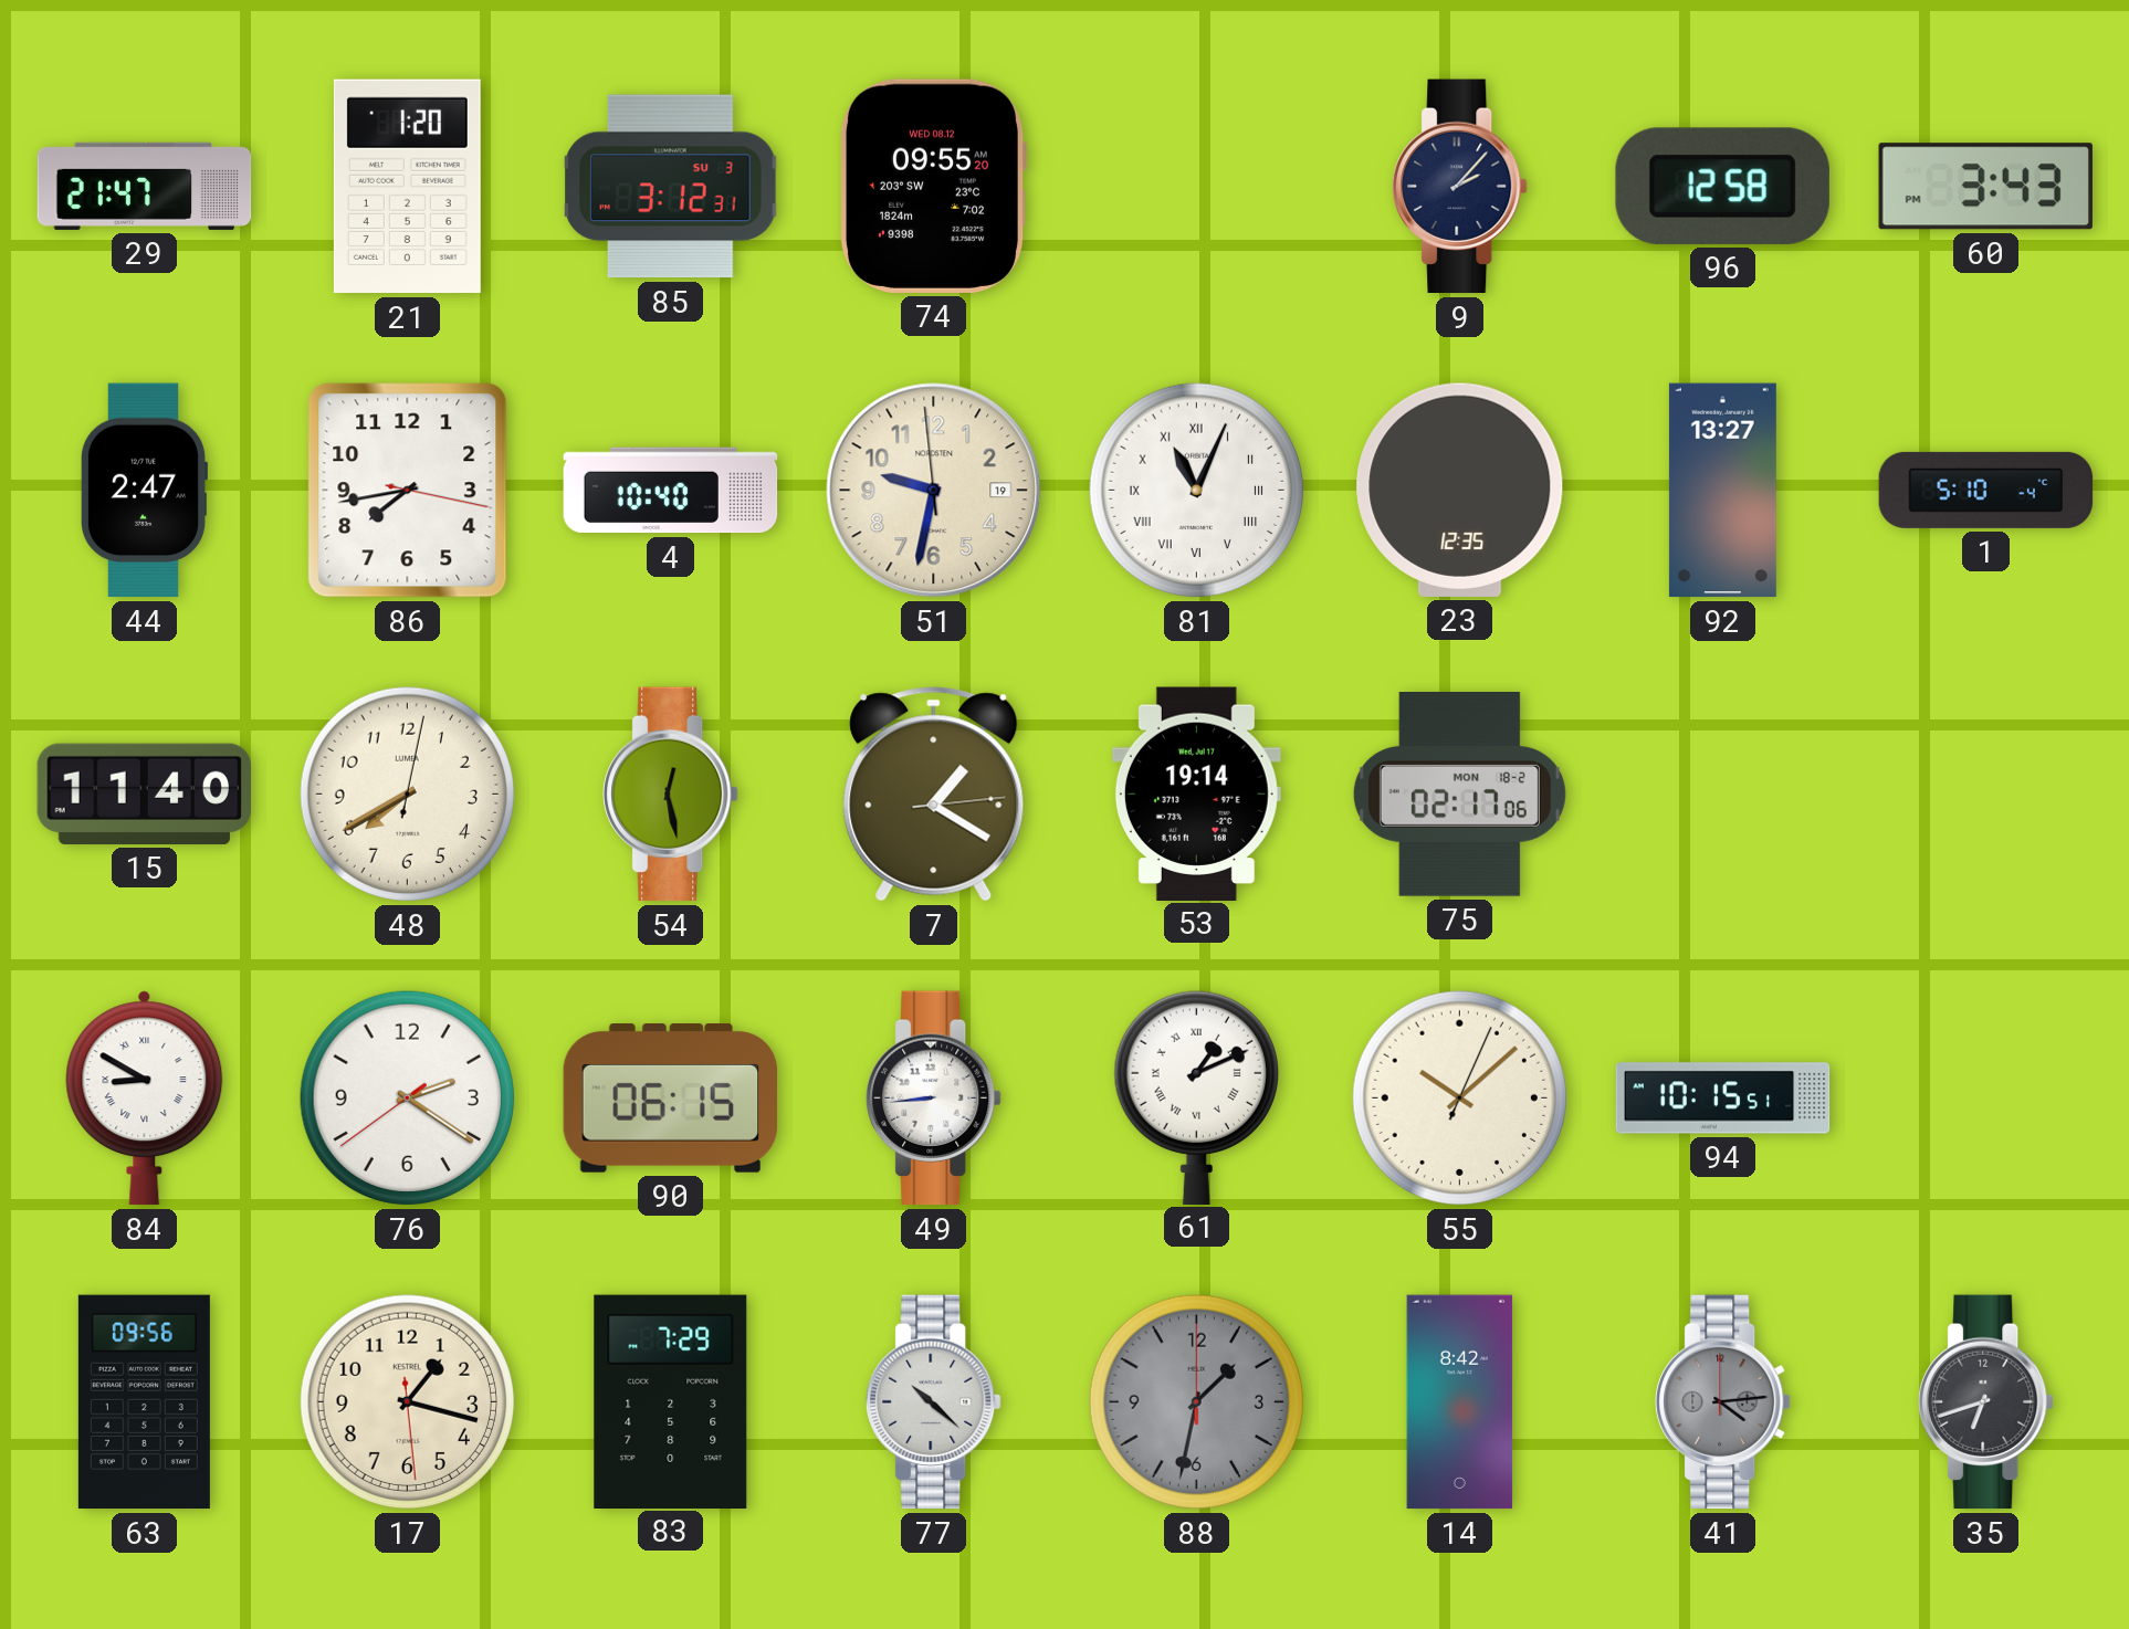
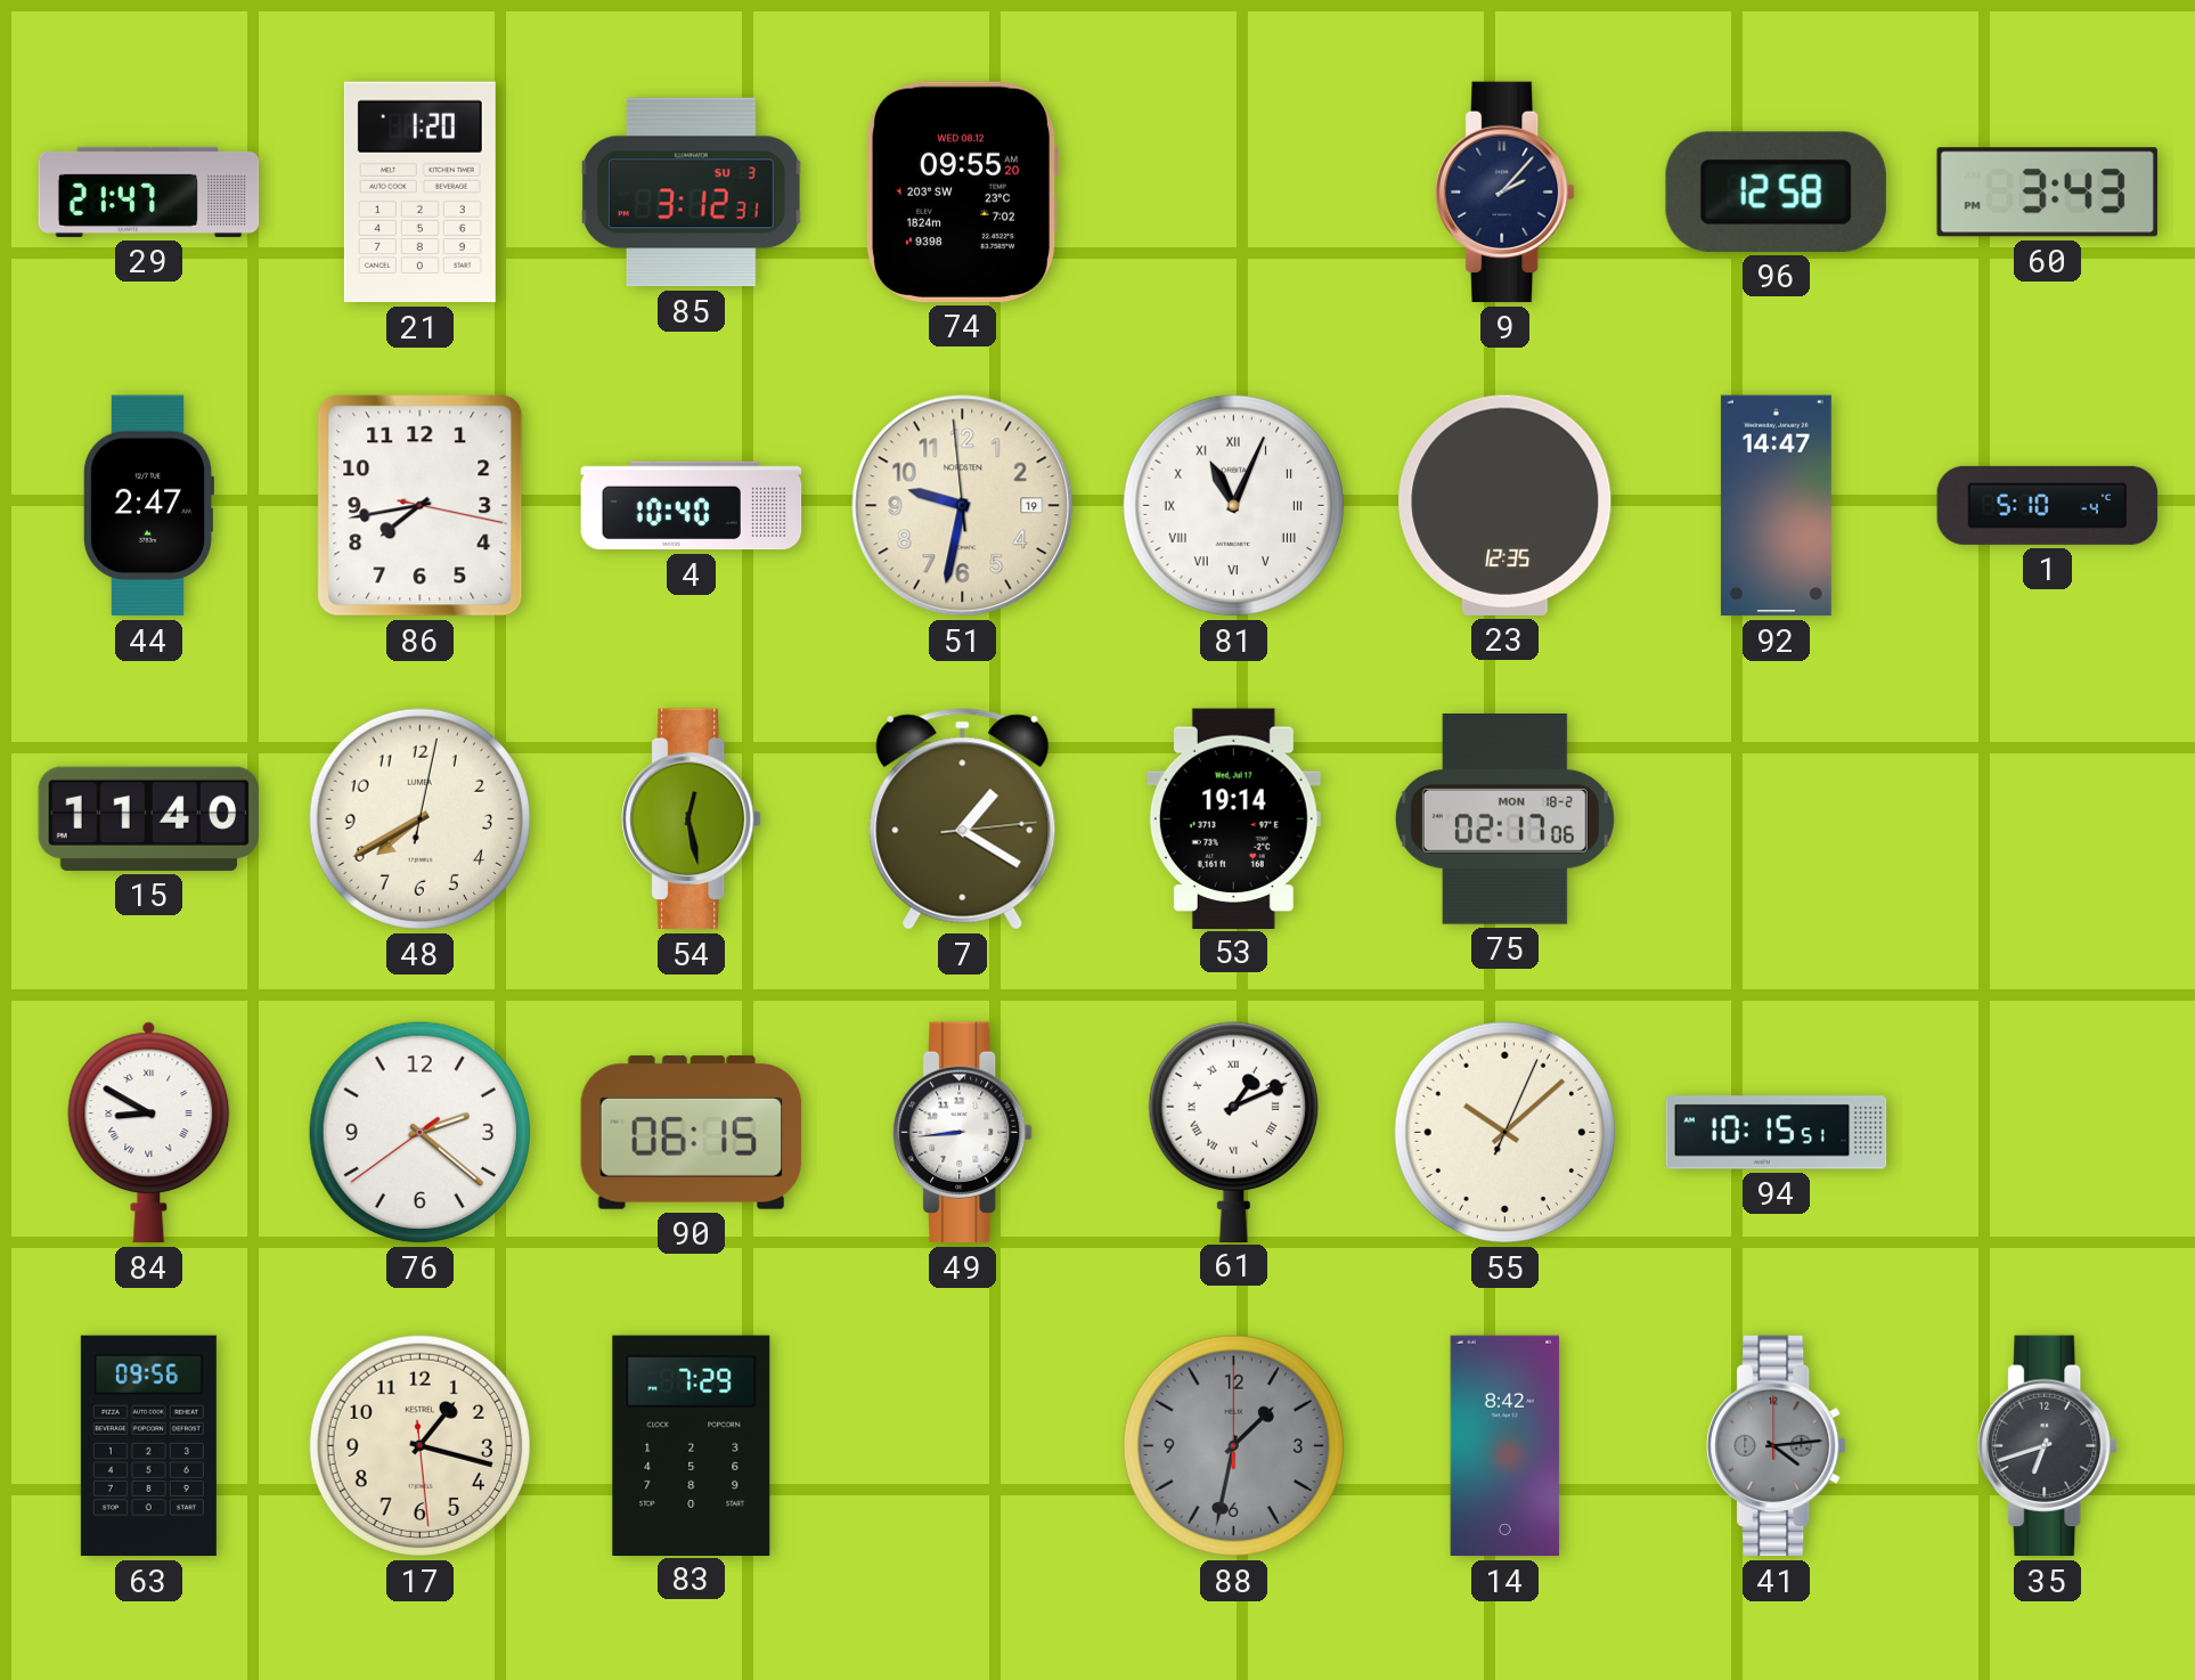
92: 13:27 -> 14:47
76: 2:20 -> 2:21
77: 10:22 -> none
